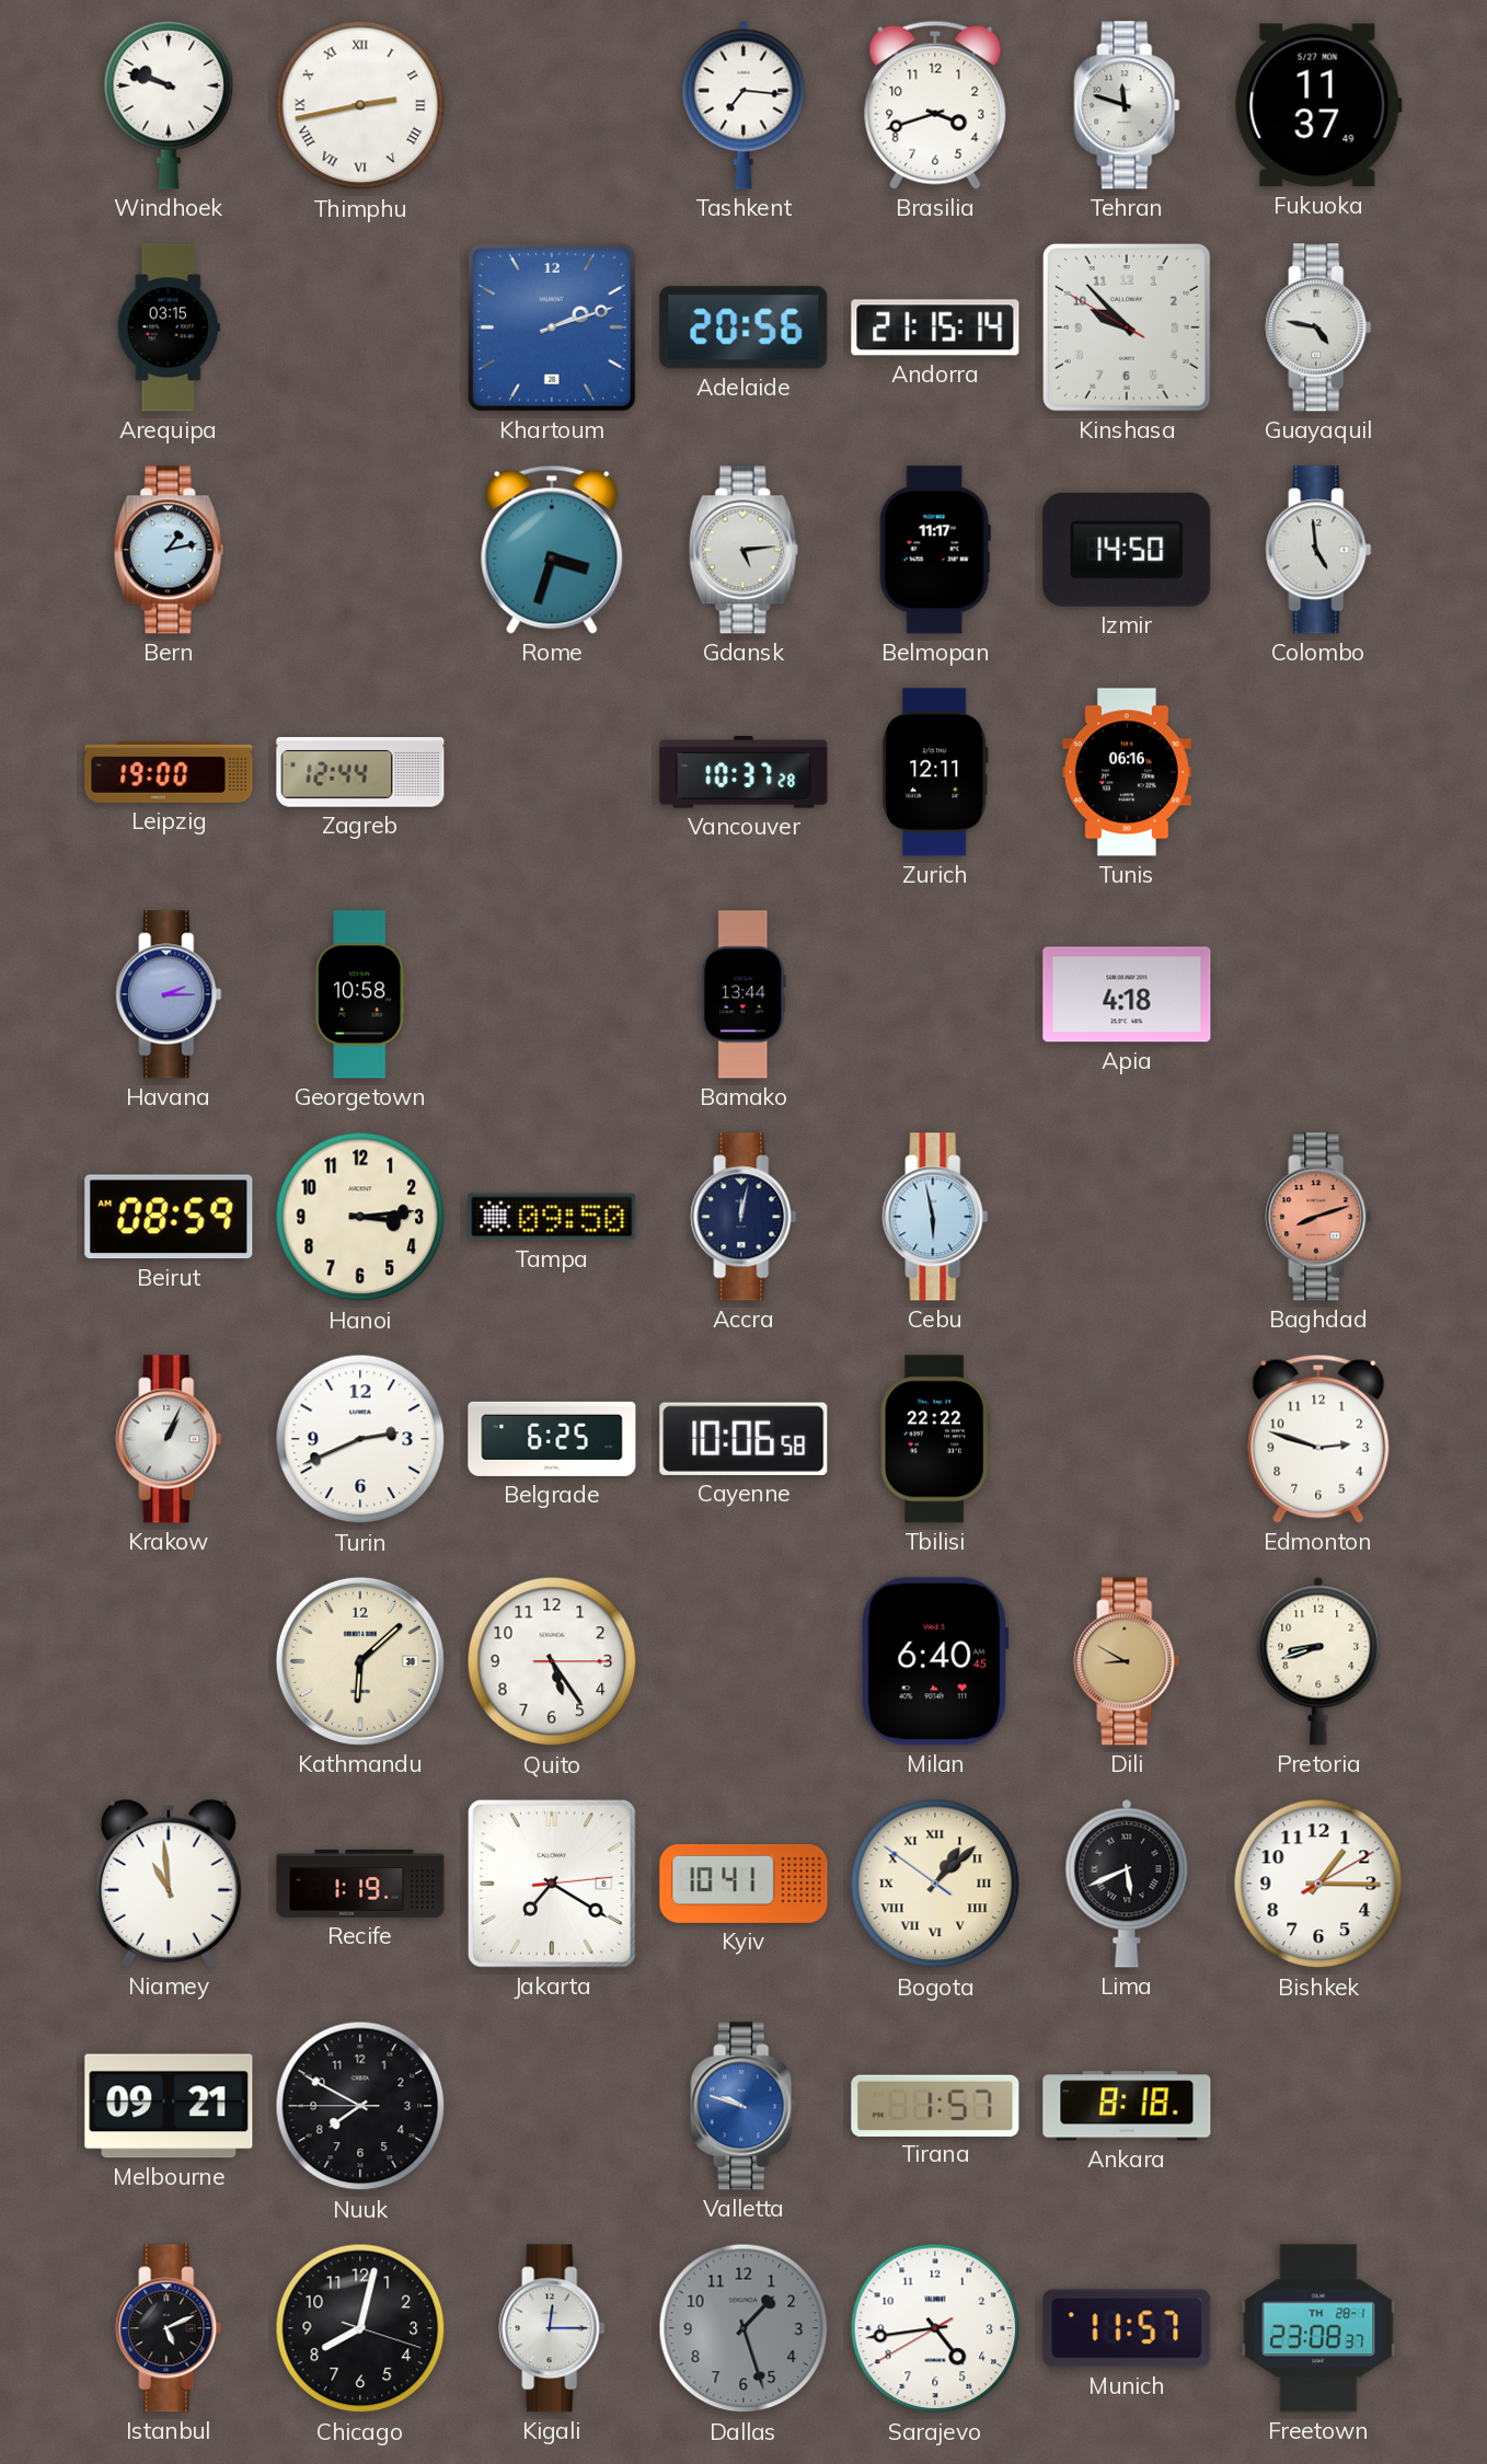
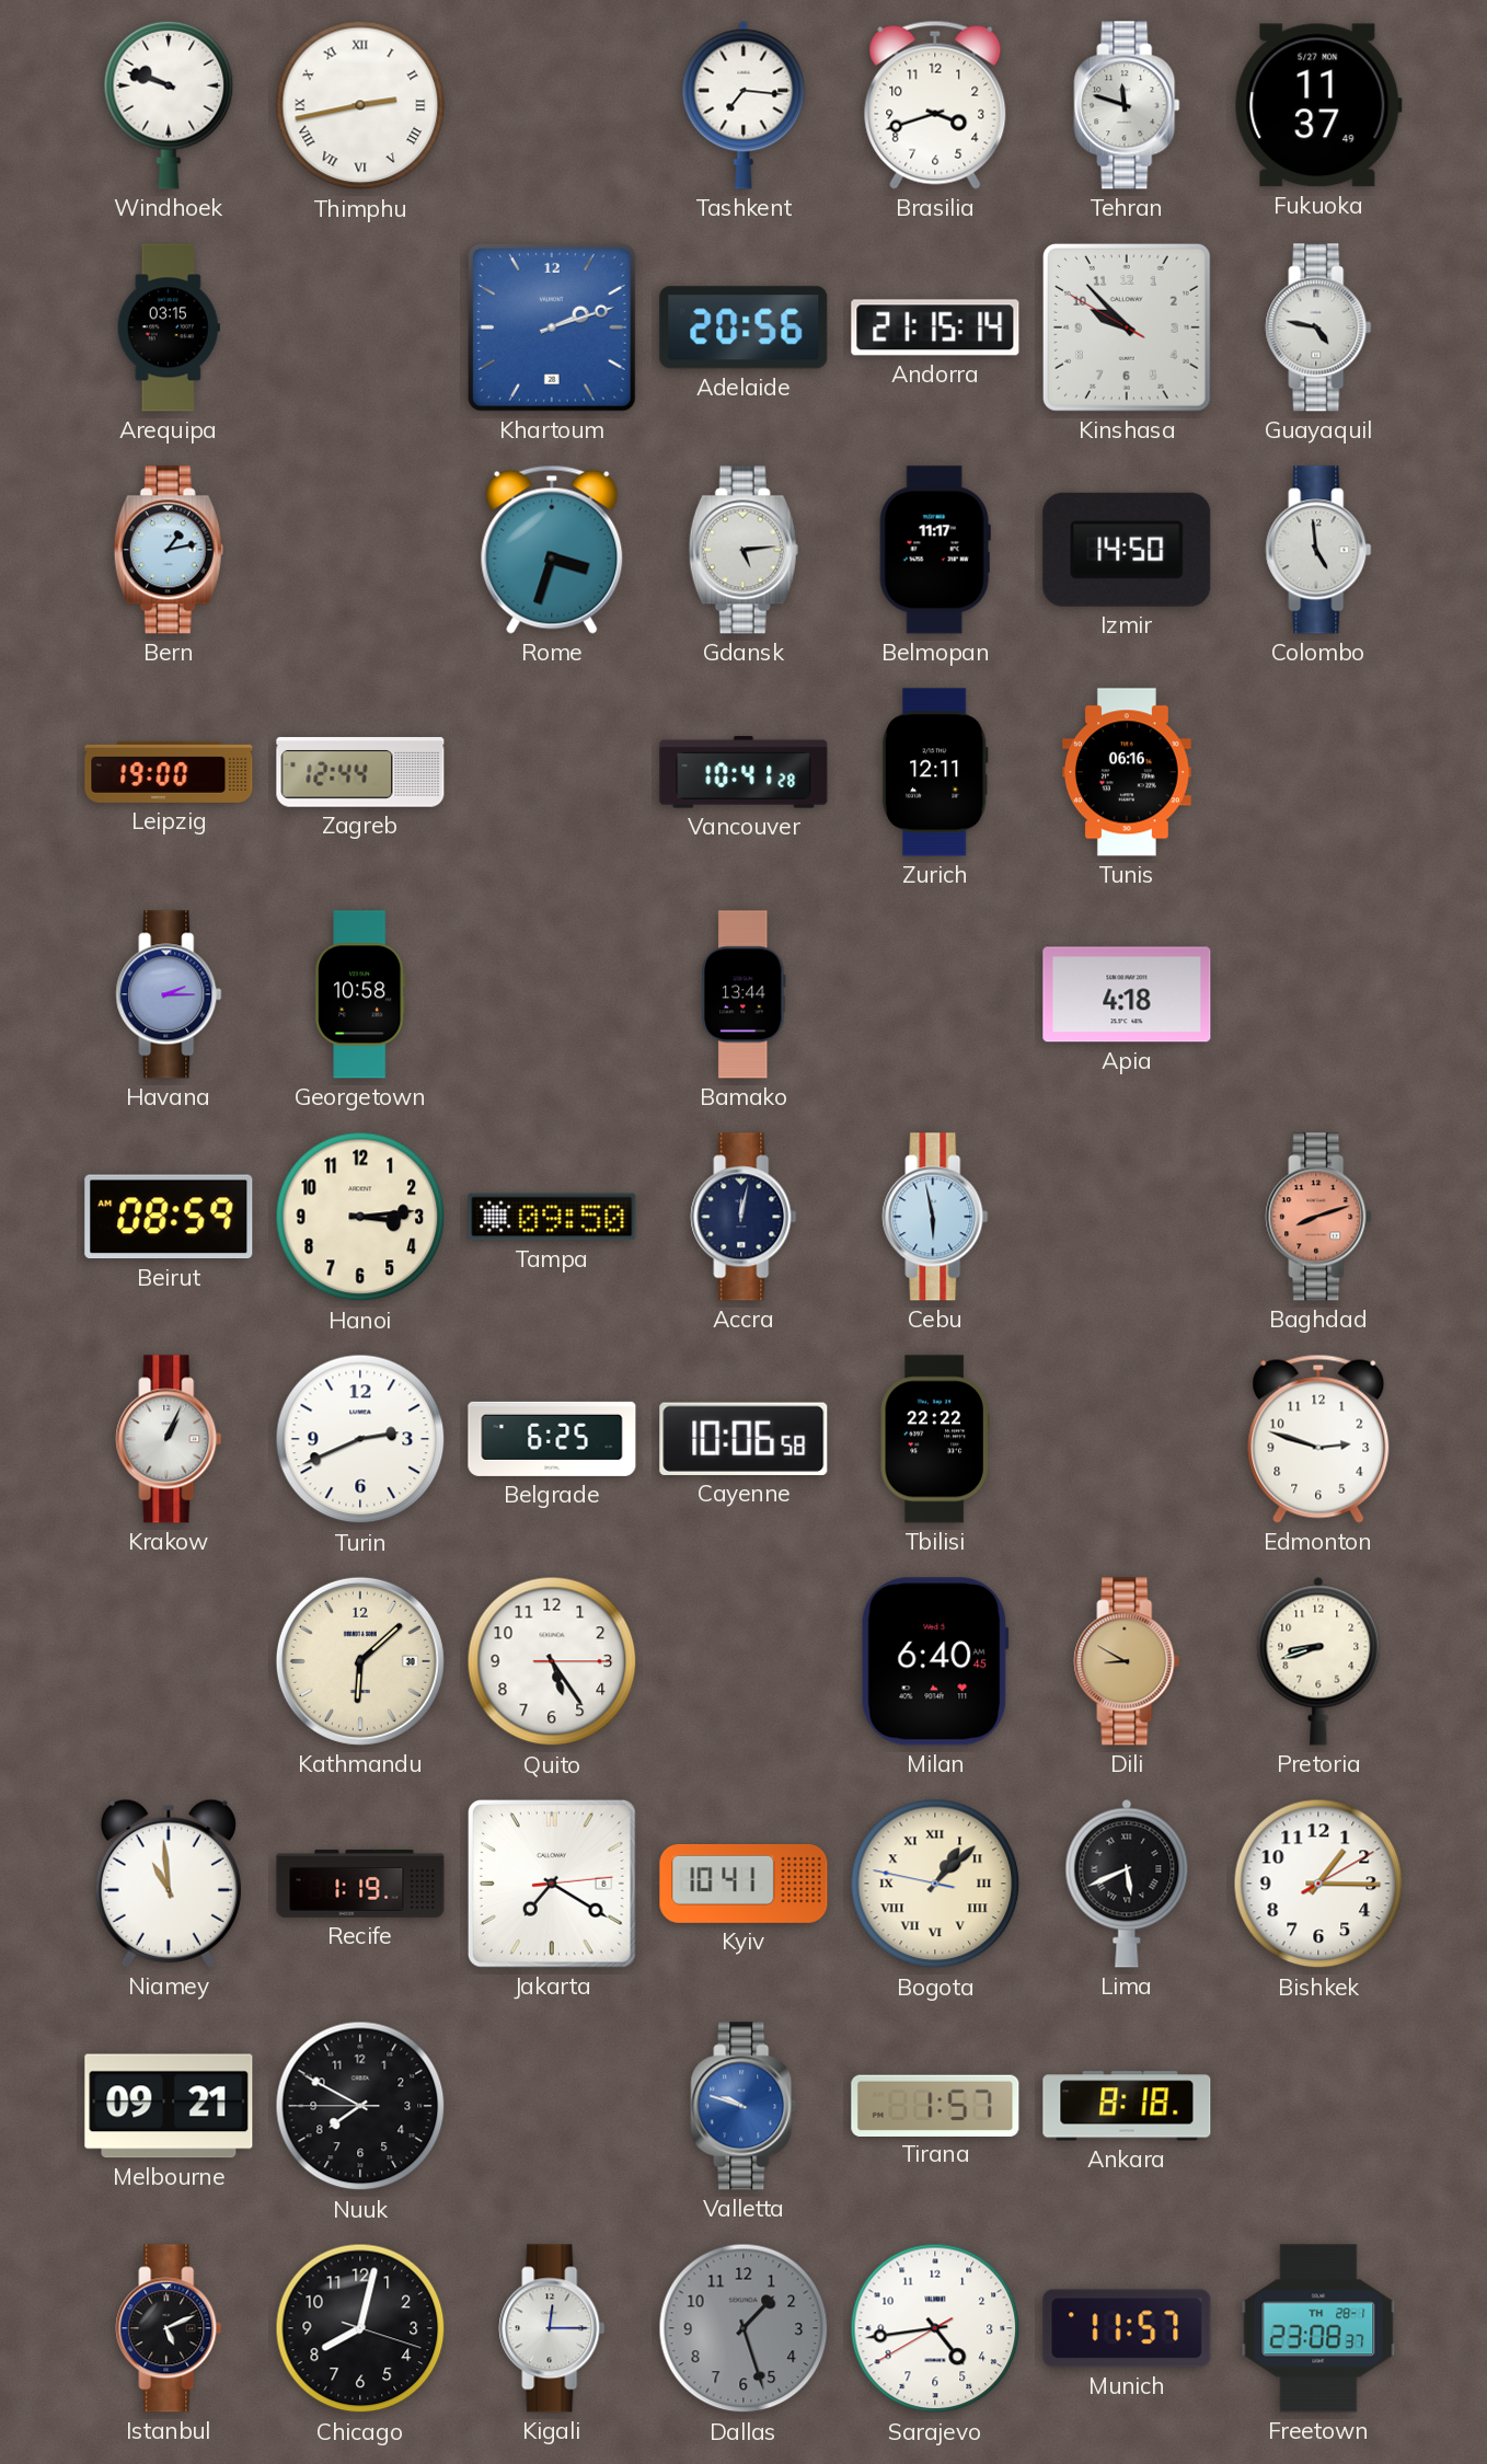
Vancouver: 10:37 -> 10:41
Bogota: 1:07:51 -> 1:07:47
